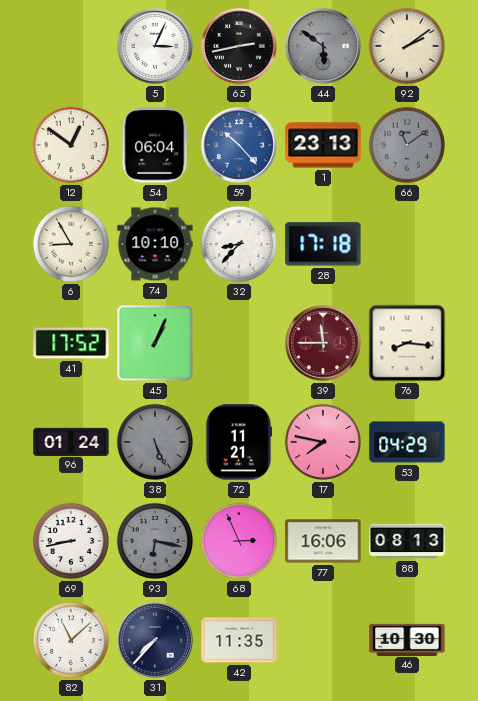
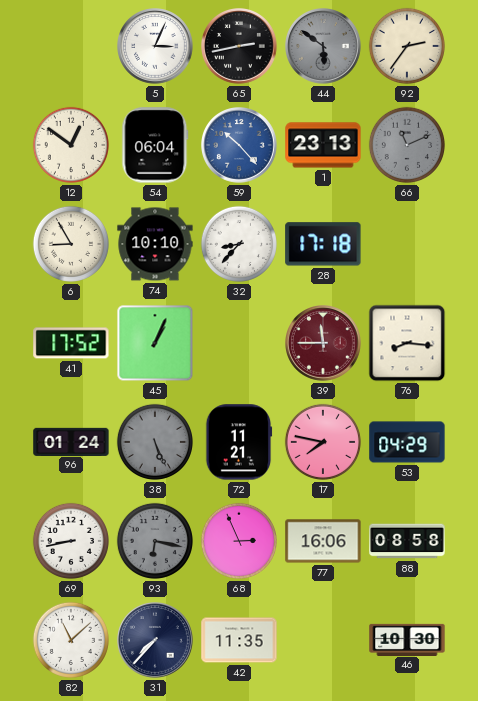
92: 2:09 -> 2:36
66: 11:09 -> 11:11
88: 08:13 -> 08:58
